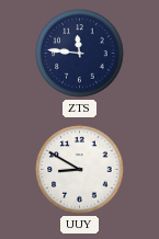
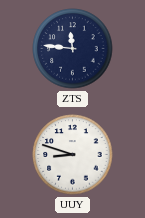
UUY: 8:50 -> 8:48
